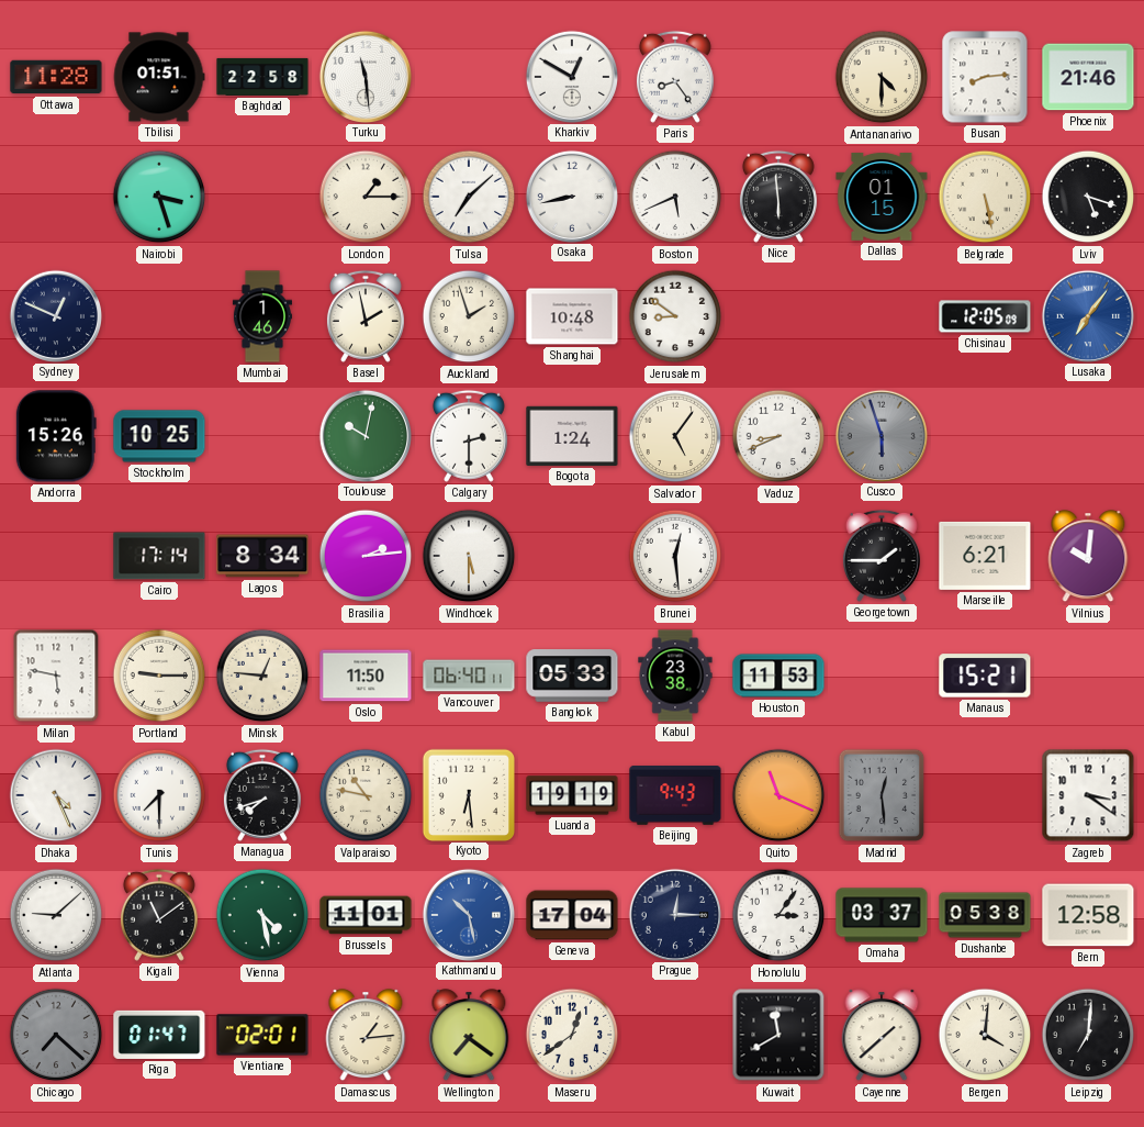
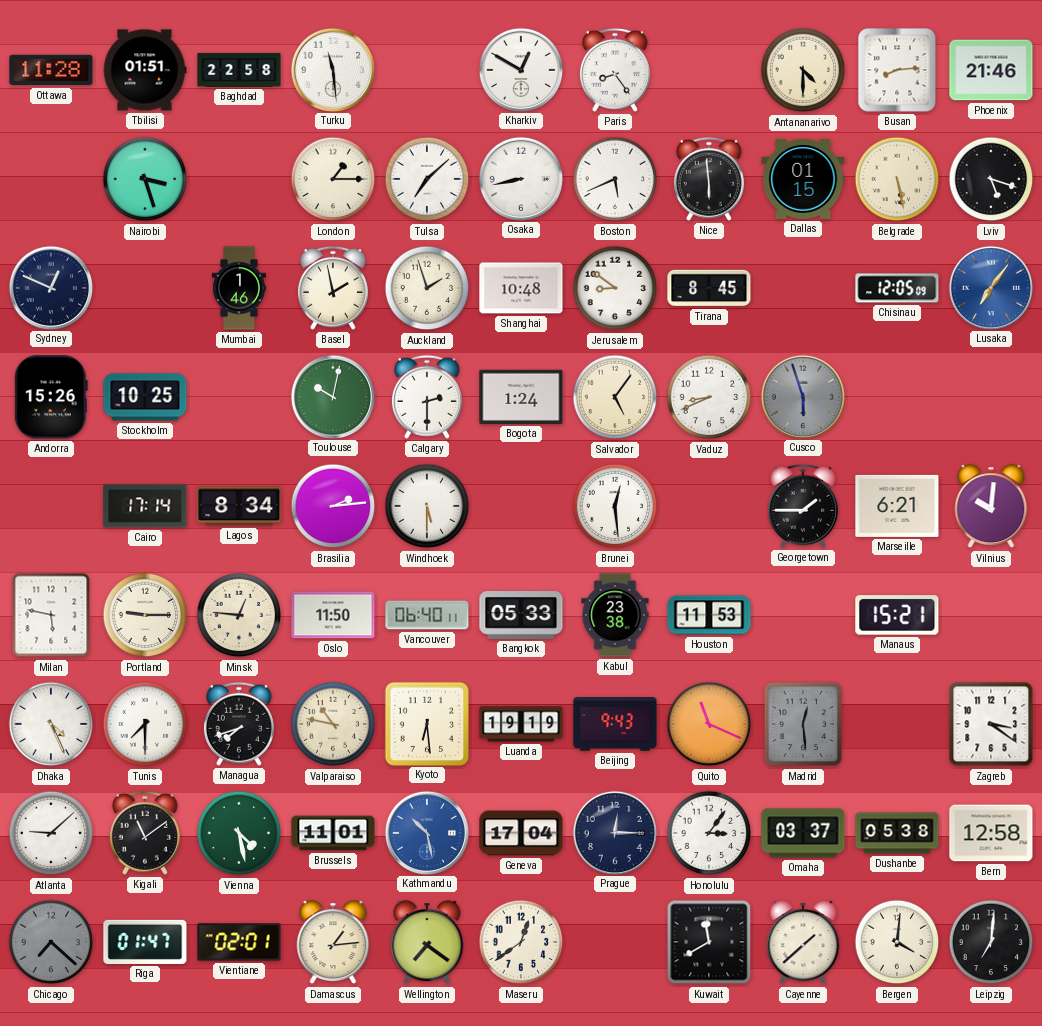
Tirana: none -> 8:45
